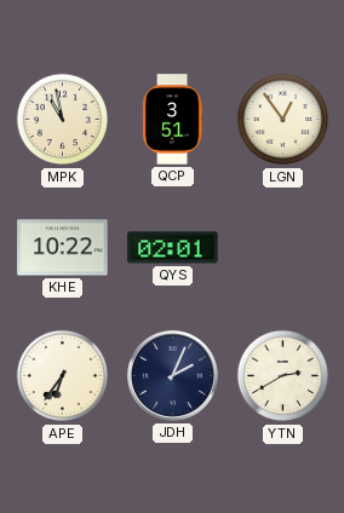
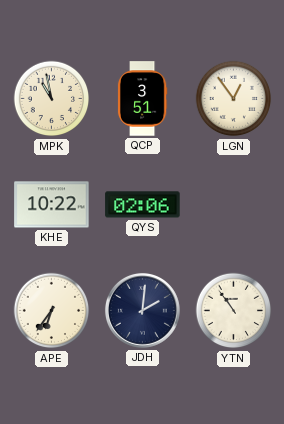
QYS: 02:01 -> 02:06
JDH: 2:04 -> 2:01
YTN: 2:40 -> 10:54
